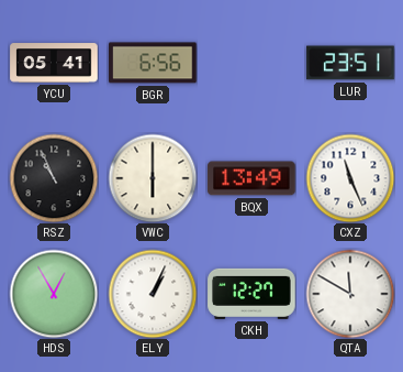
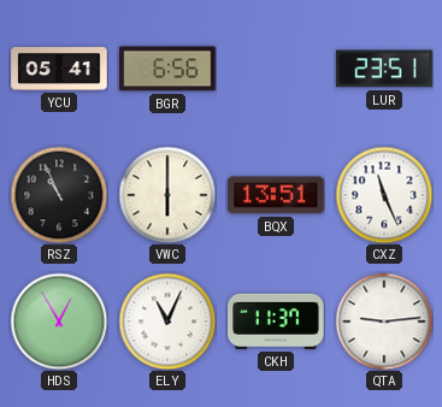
BQX: 13:49 -> 13:51
ELY: 1:04 -> 11:04
CKH: 12:27 -> 11:37
QTA: 11:50 -> 9:14
